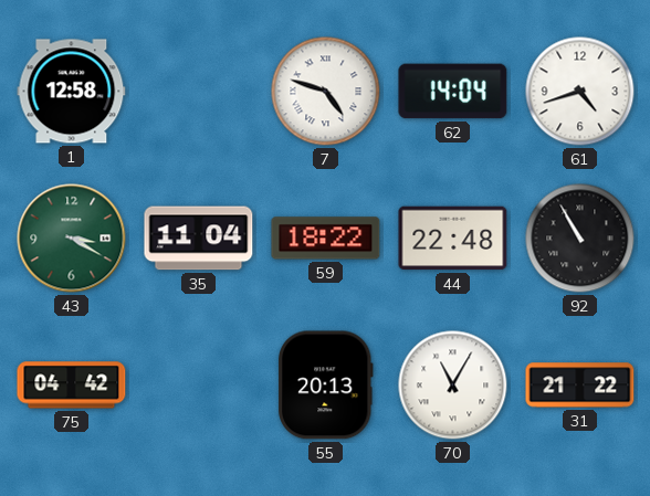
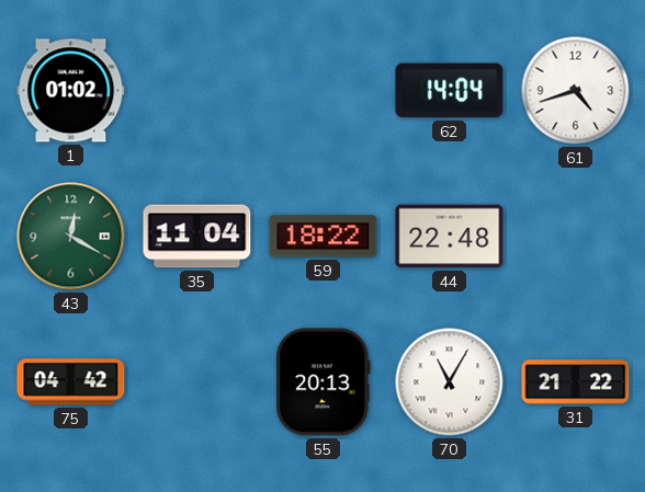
1: 12:58 -> 01:02
7: 4:48 -> none
43: 3:20 -> 12:20
92: 10:55 -> none
